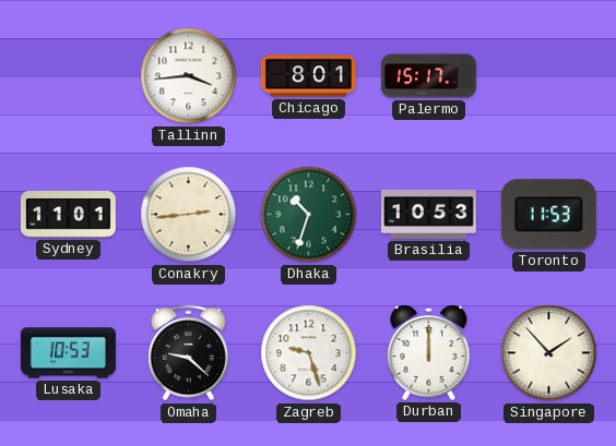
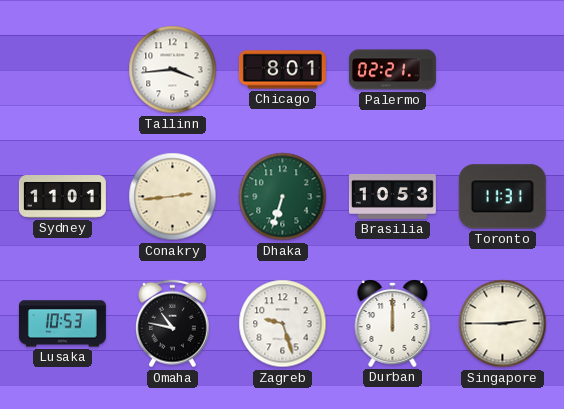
Palermo: 15:17 -> 02:21
Dhaka: 10:33 -> 6:33
Toronto: 11:53 -> 11:31
Omaha: 9:22 -> 10:47
Singapore: 1:53 -> 2:45
